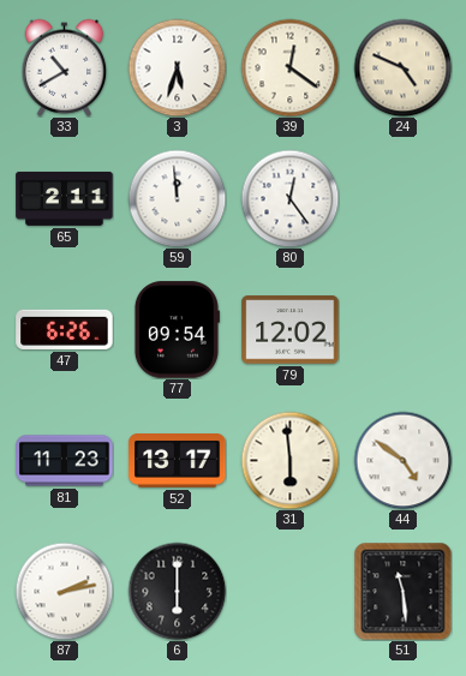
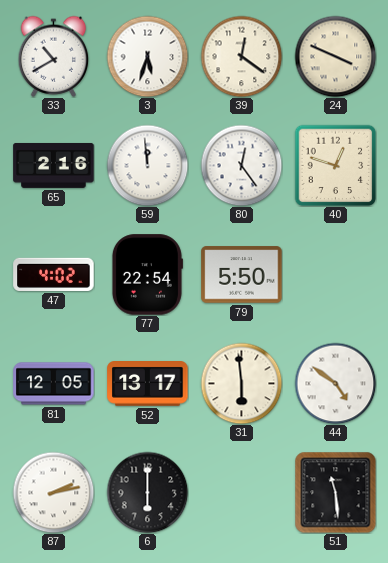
24: 4:49 -> 3:49
65: 2:11 -> 2:16
40: none -> 12:48
47: 6:26 -> 4:02
77: 09:54 -> 22:54
79: 12:02 -> 5:50
81: 11:23 -> 12:05
